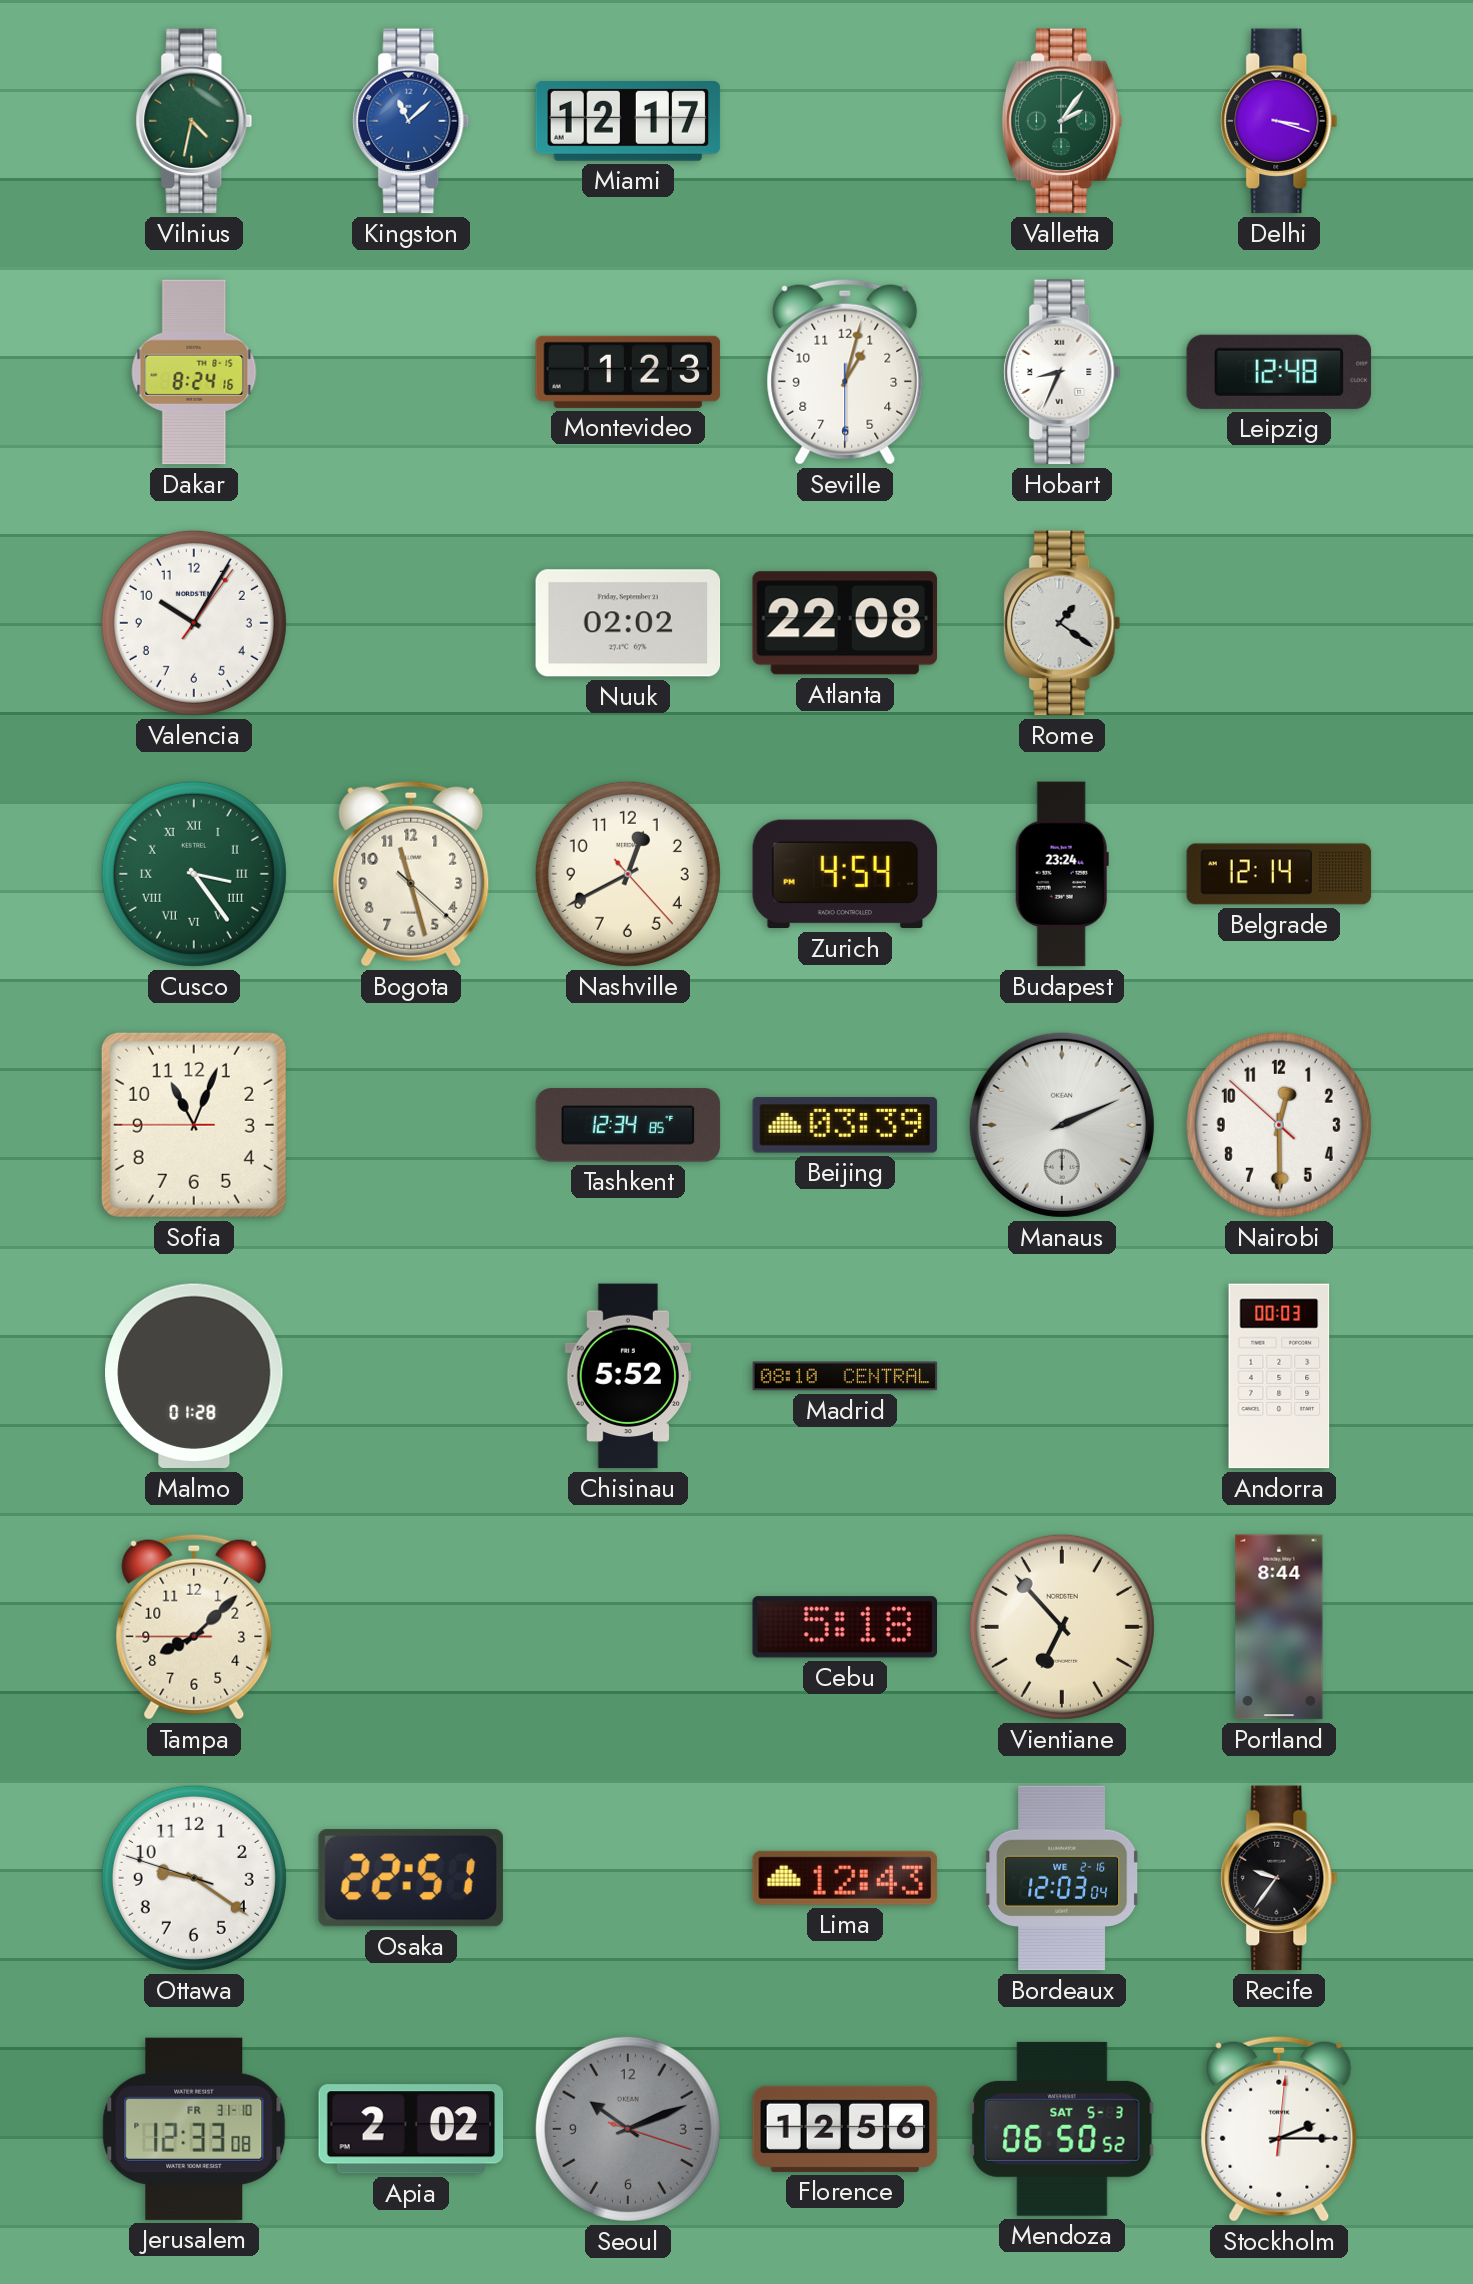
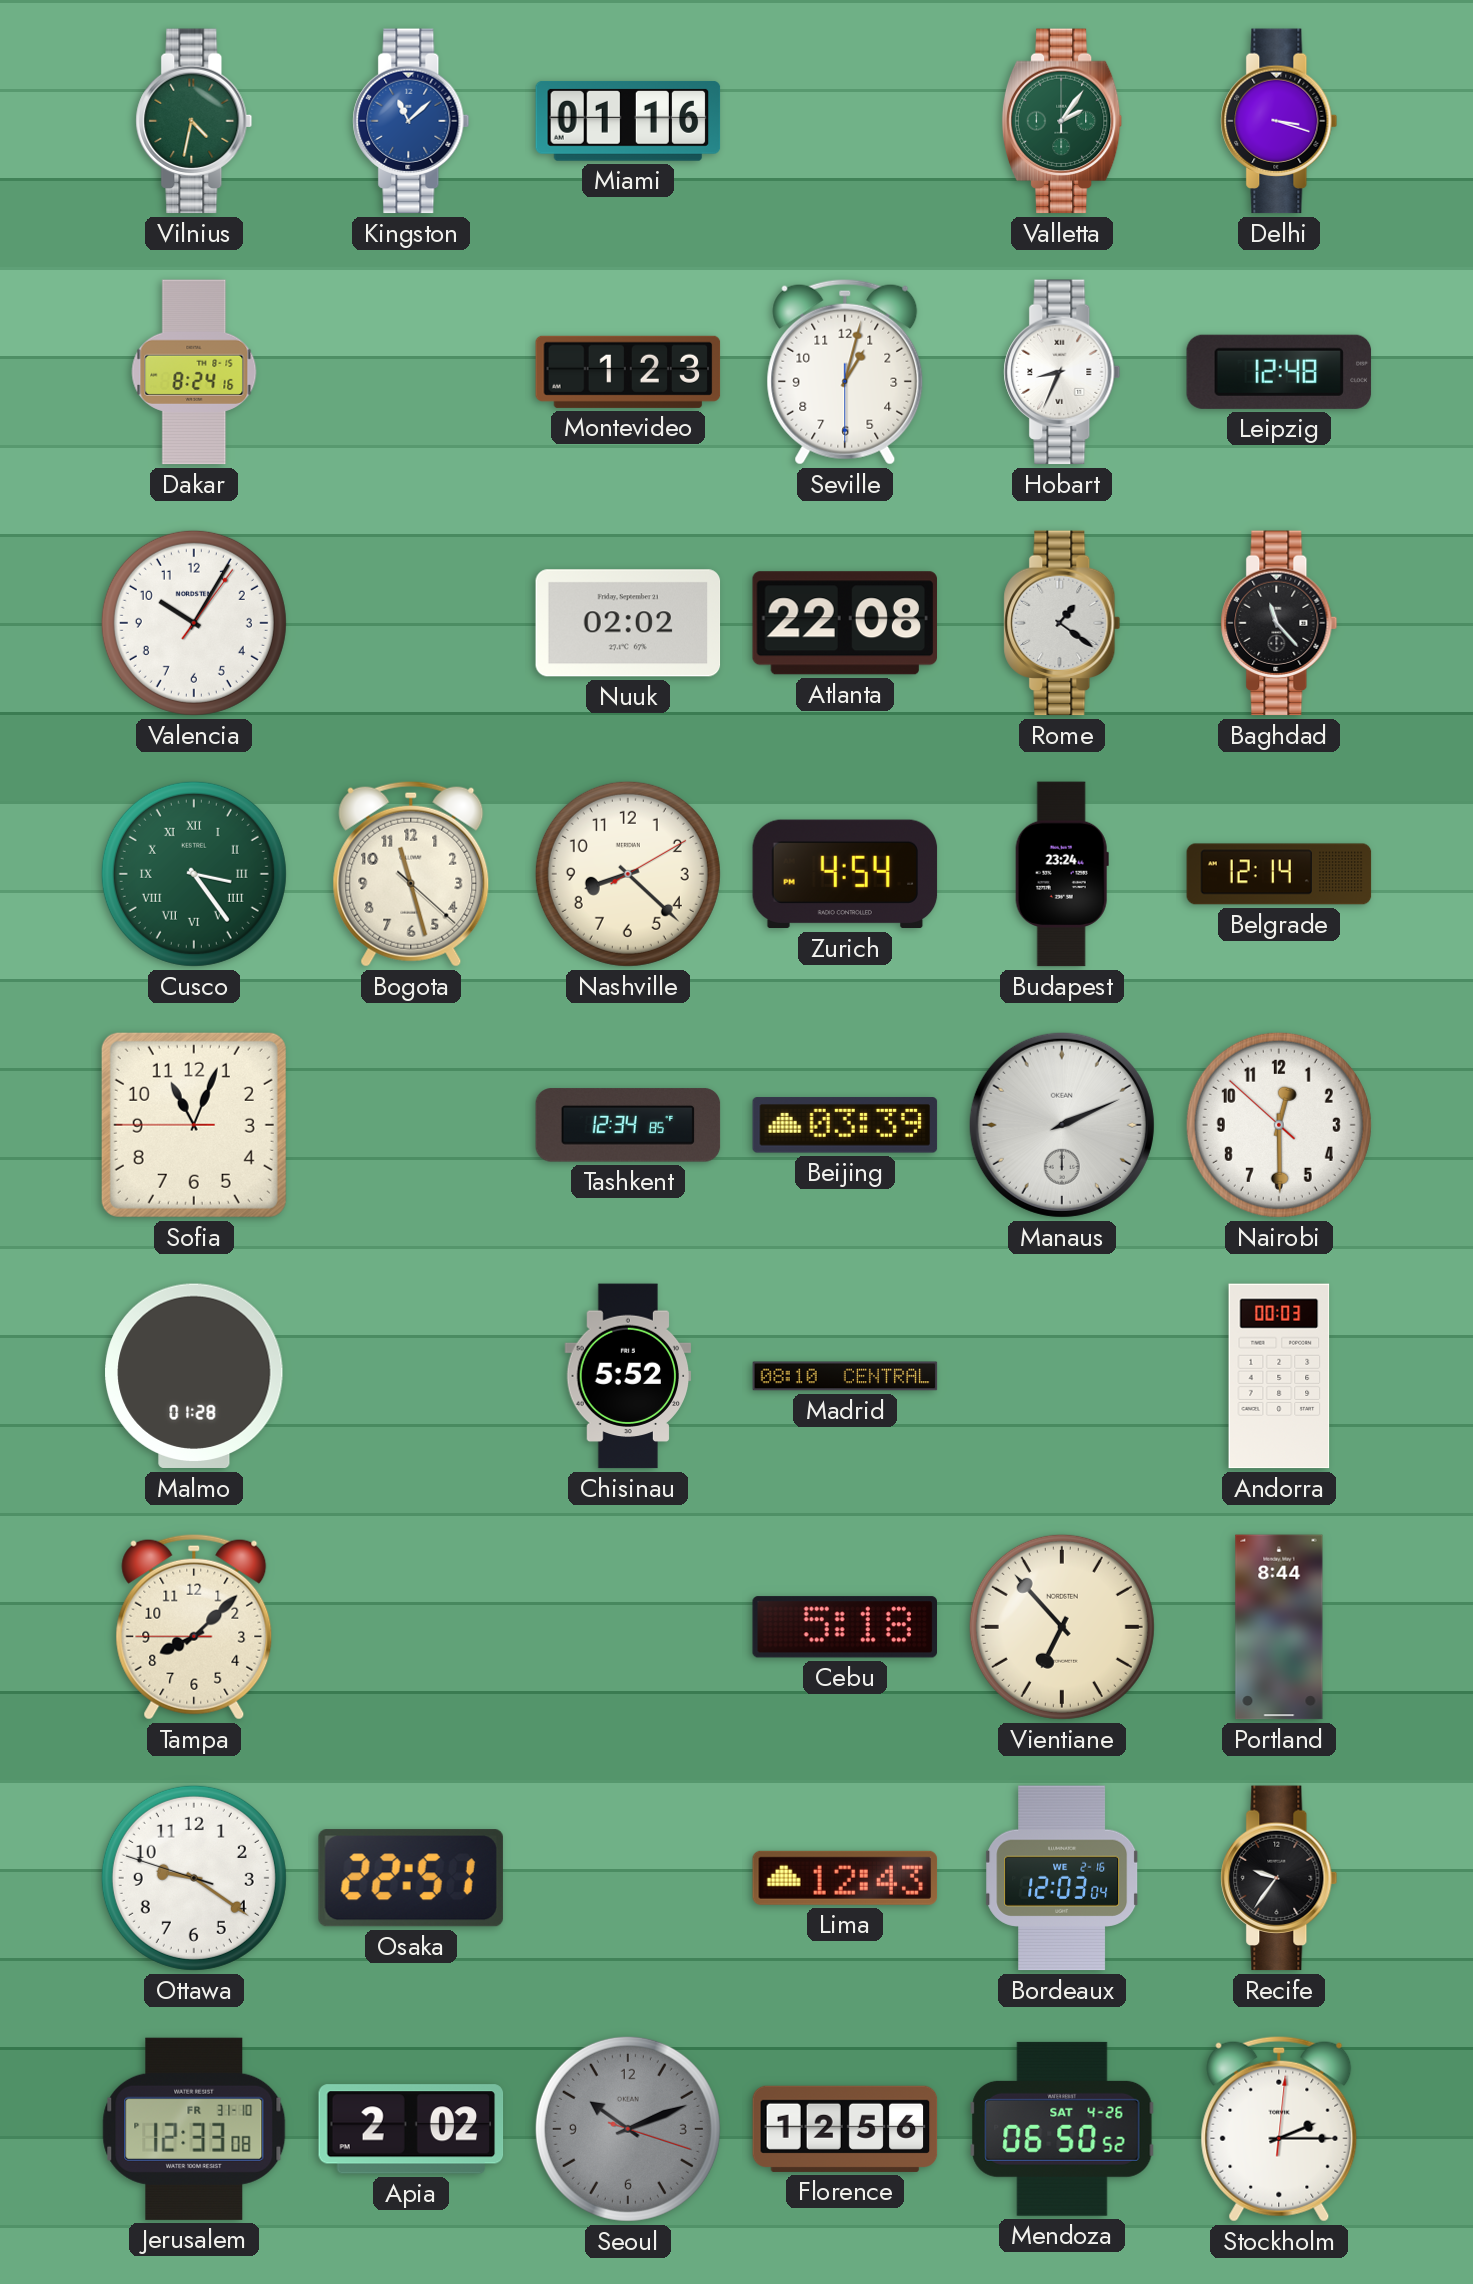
Miami: 12:17 -> 01:16
Baghdad: none -> 11:23
Nashville: 12:40 -> 8:22
Mendoza date: SAT 5-3 -> SAT 4-26
